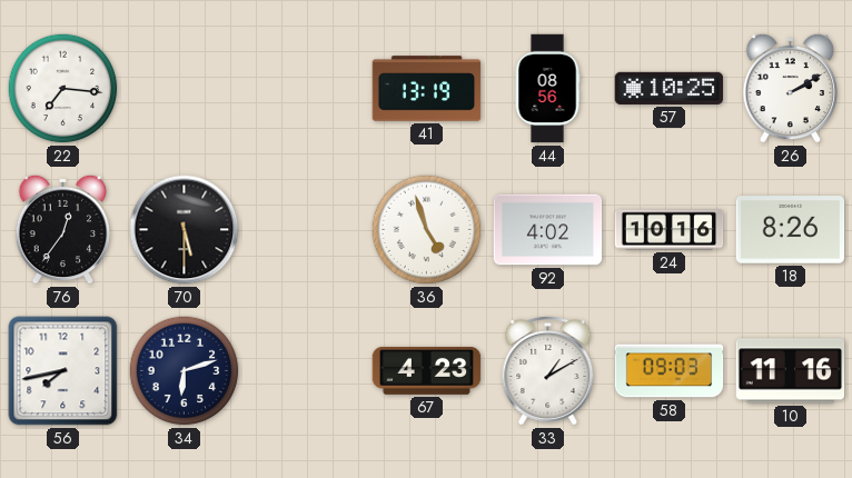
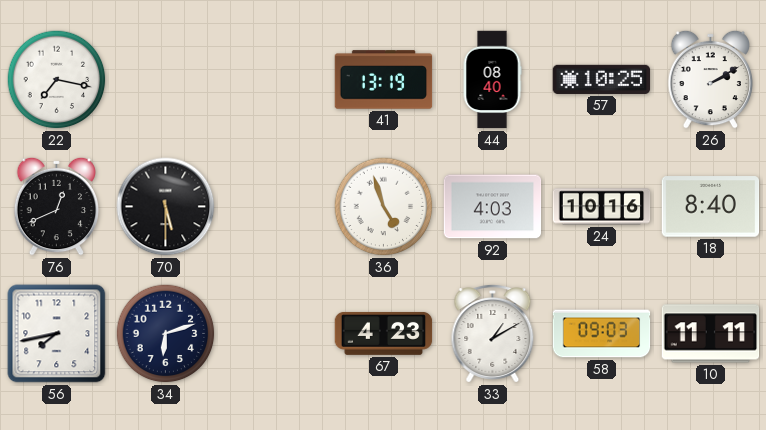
22: 7:16 -> 7:17
44: 08:56 -> 08:40
76: 12:36 -> 12:41
92: 4:02 -> 4:03
18: 8:26 -> 8:40
10: 11:16 -> 11:11
